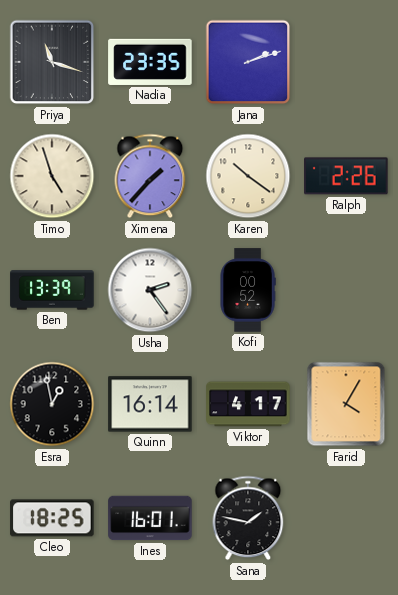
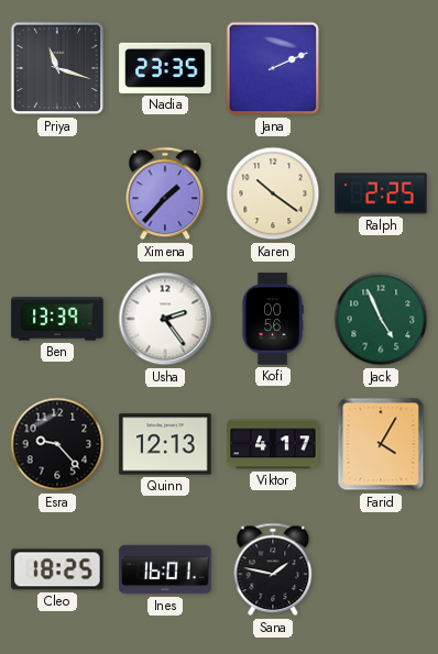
Jana: 2:12 -> 2:11
Timo: 4:57 -> none
Ralph: 2:26 -> 2:25
Kofi: 00:52 -> 00:56
Jack: none -> 4:56
Esra: 12:58 -> 9:23
Quinn: 16:14 -> 12:13
